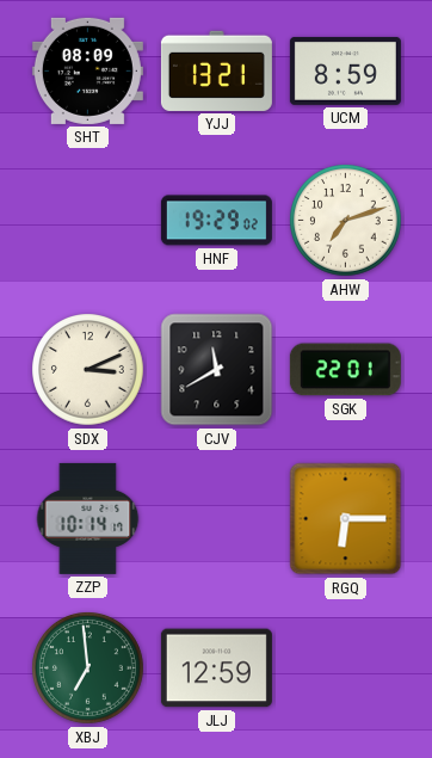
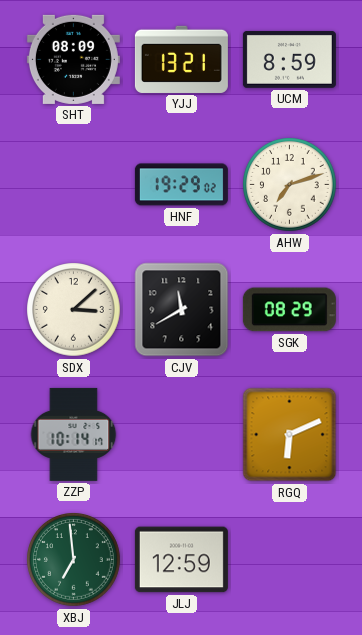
SDX: 3:11 -> 3:08
SGK: 22:01 -> 08:29
RGQ: 6:15 -> 6:11
